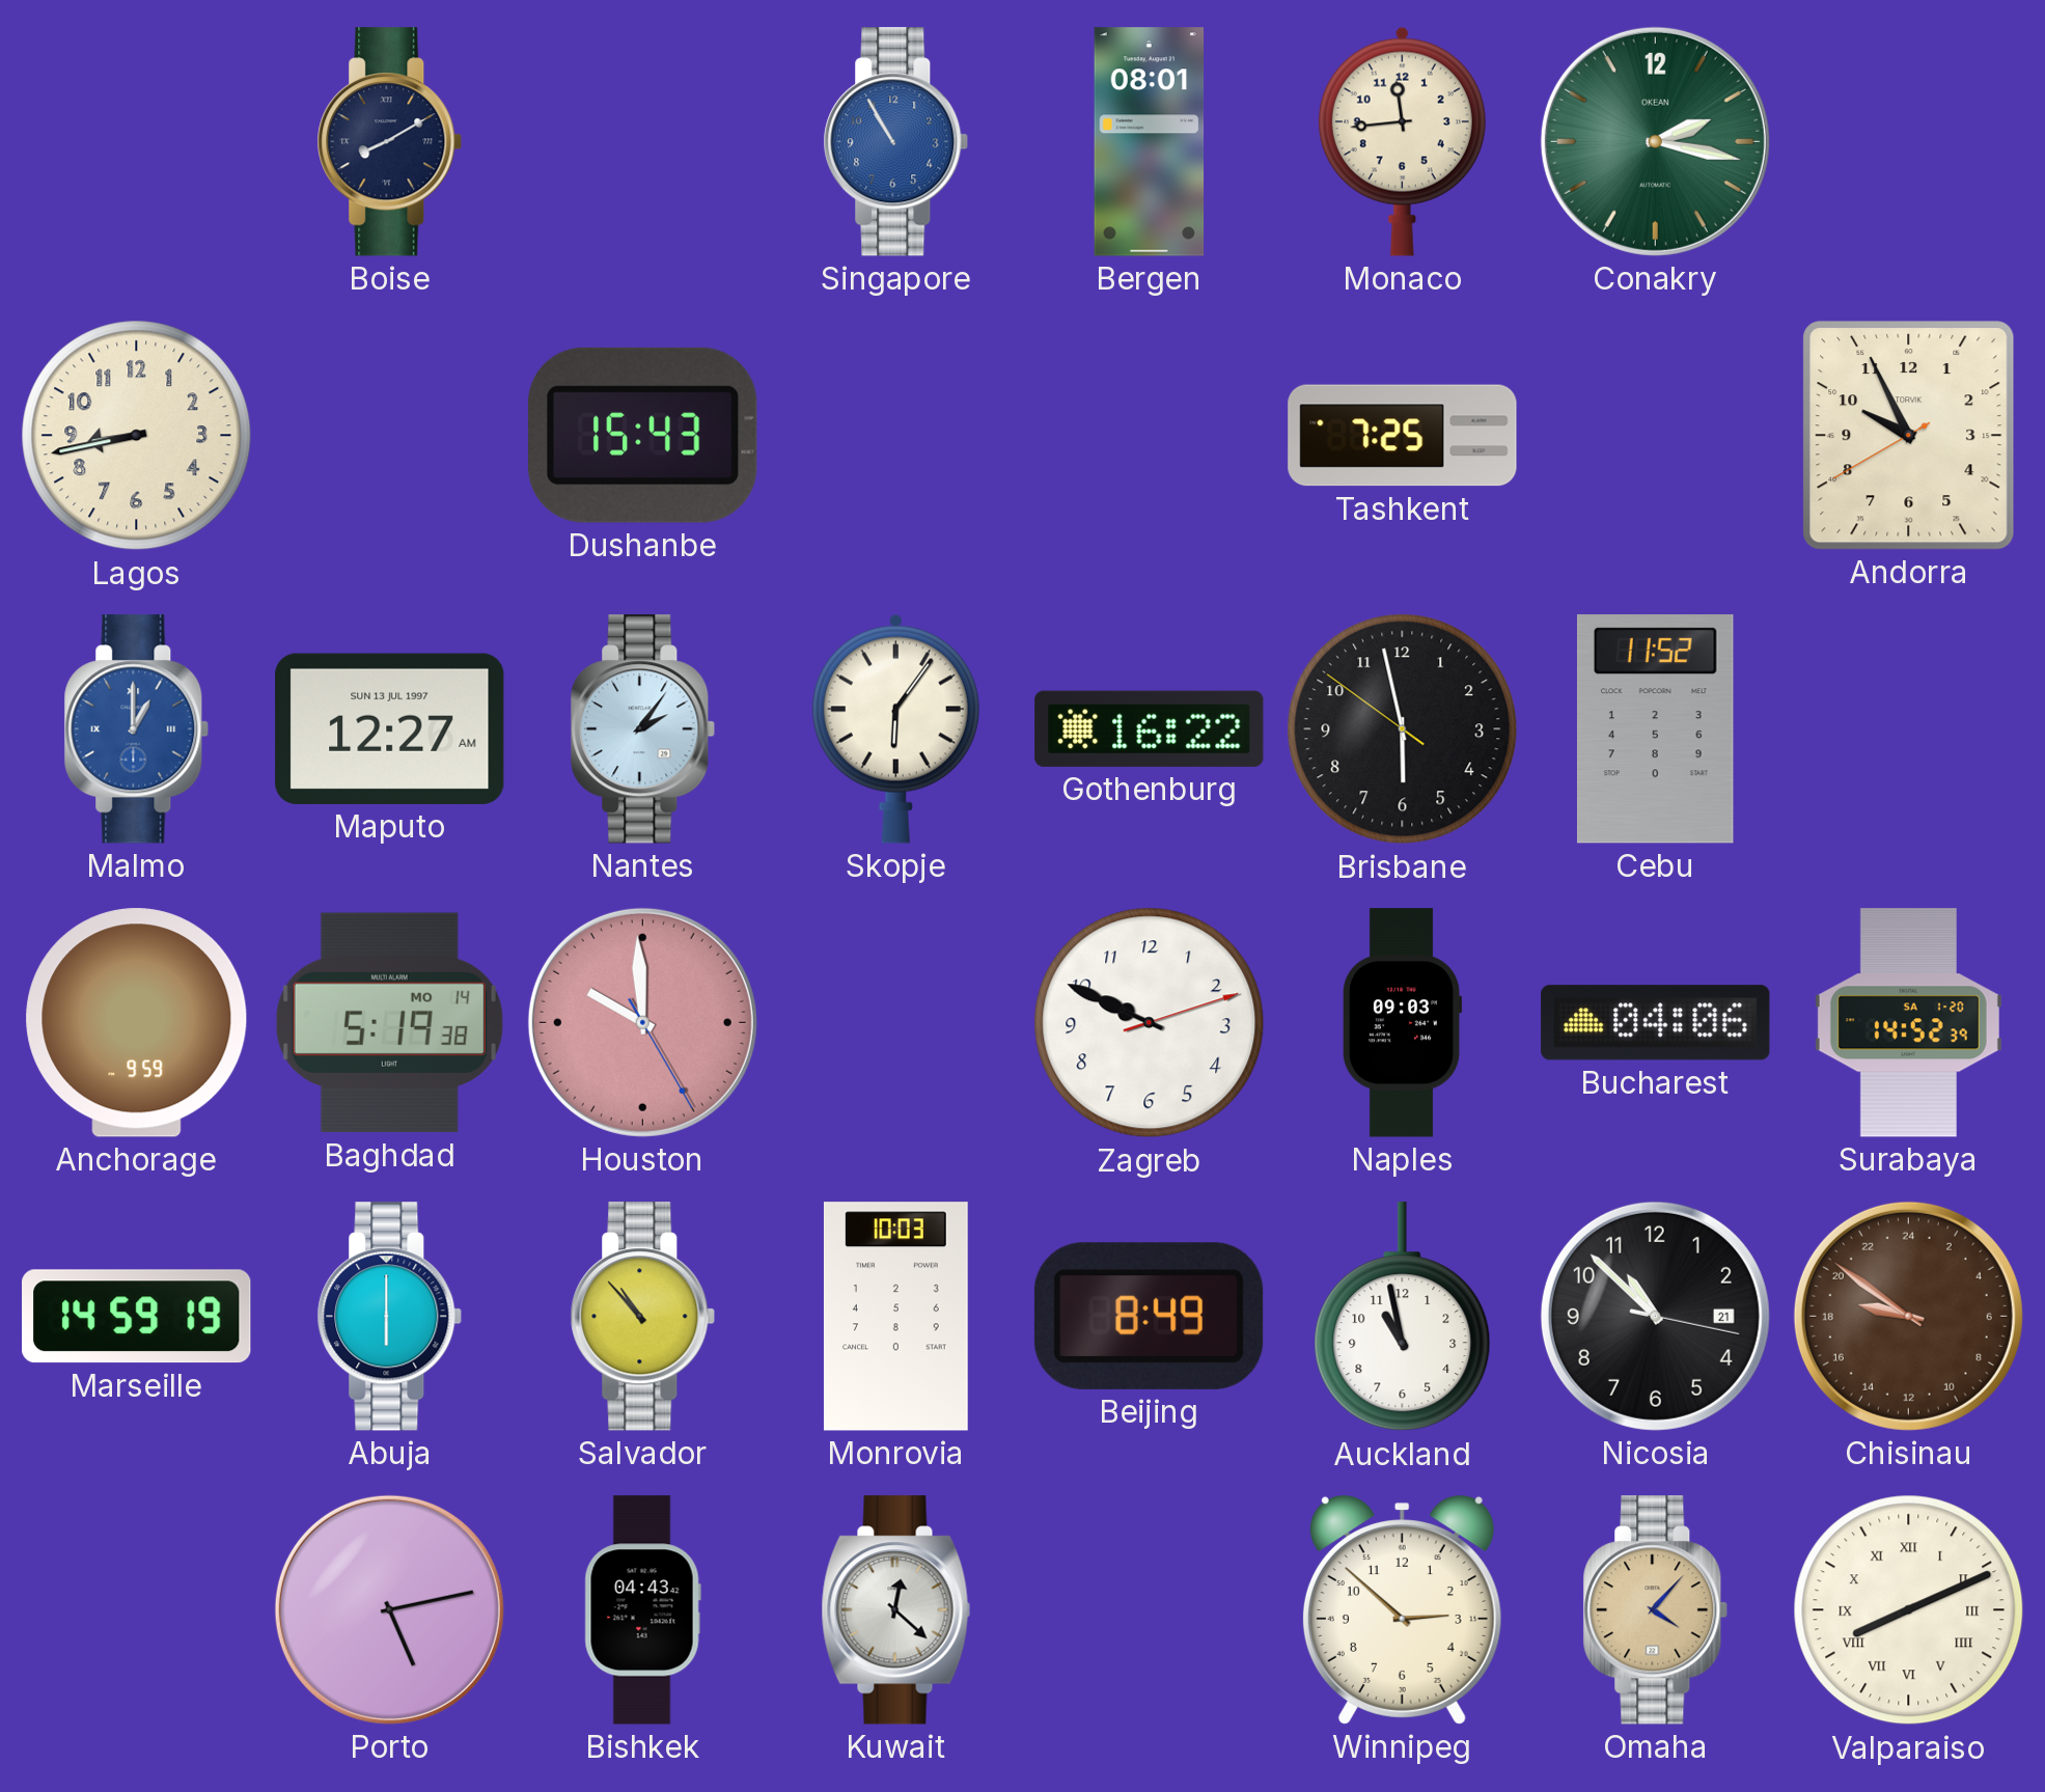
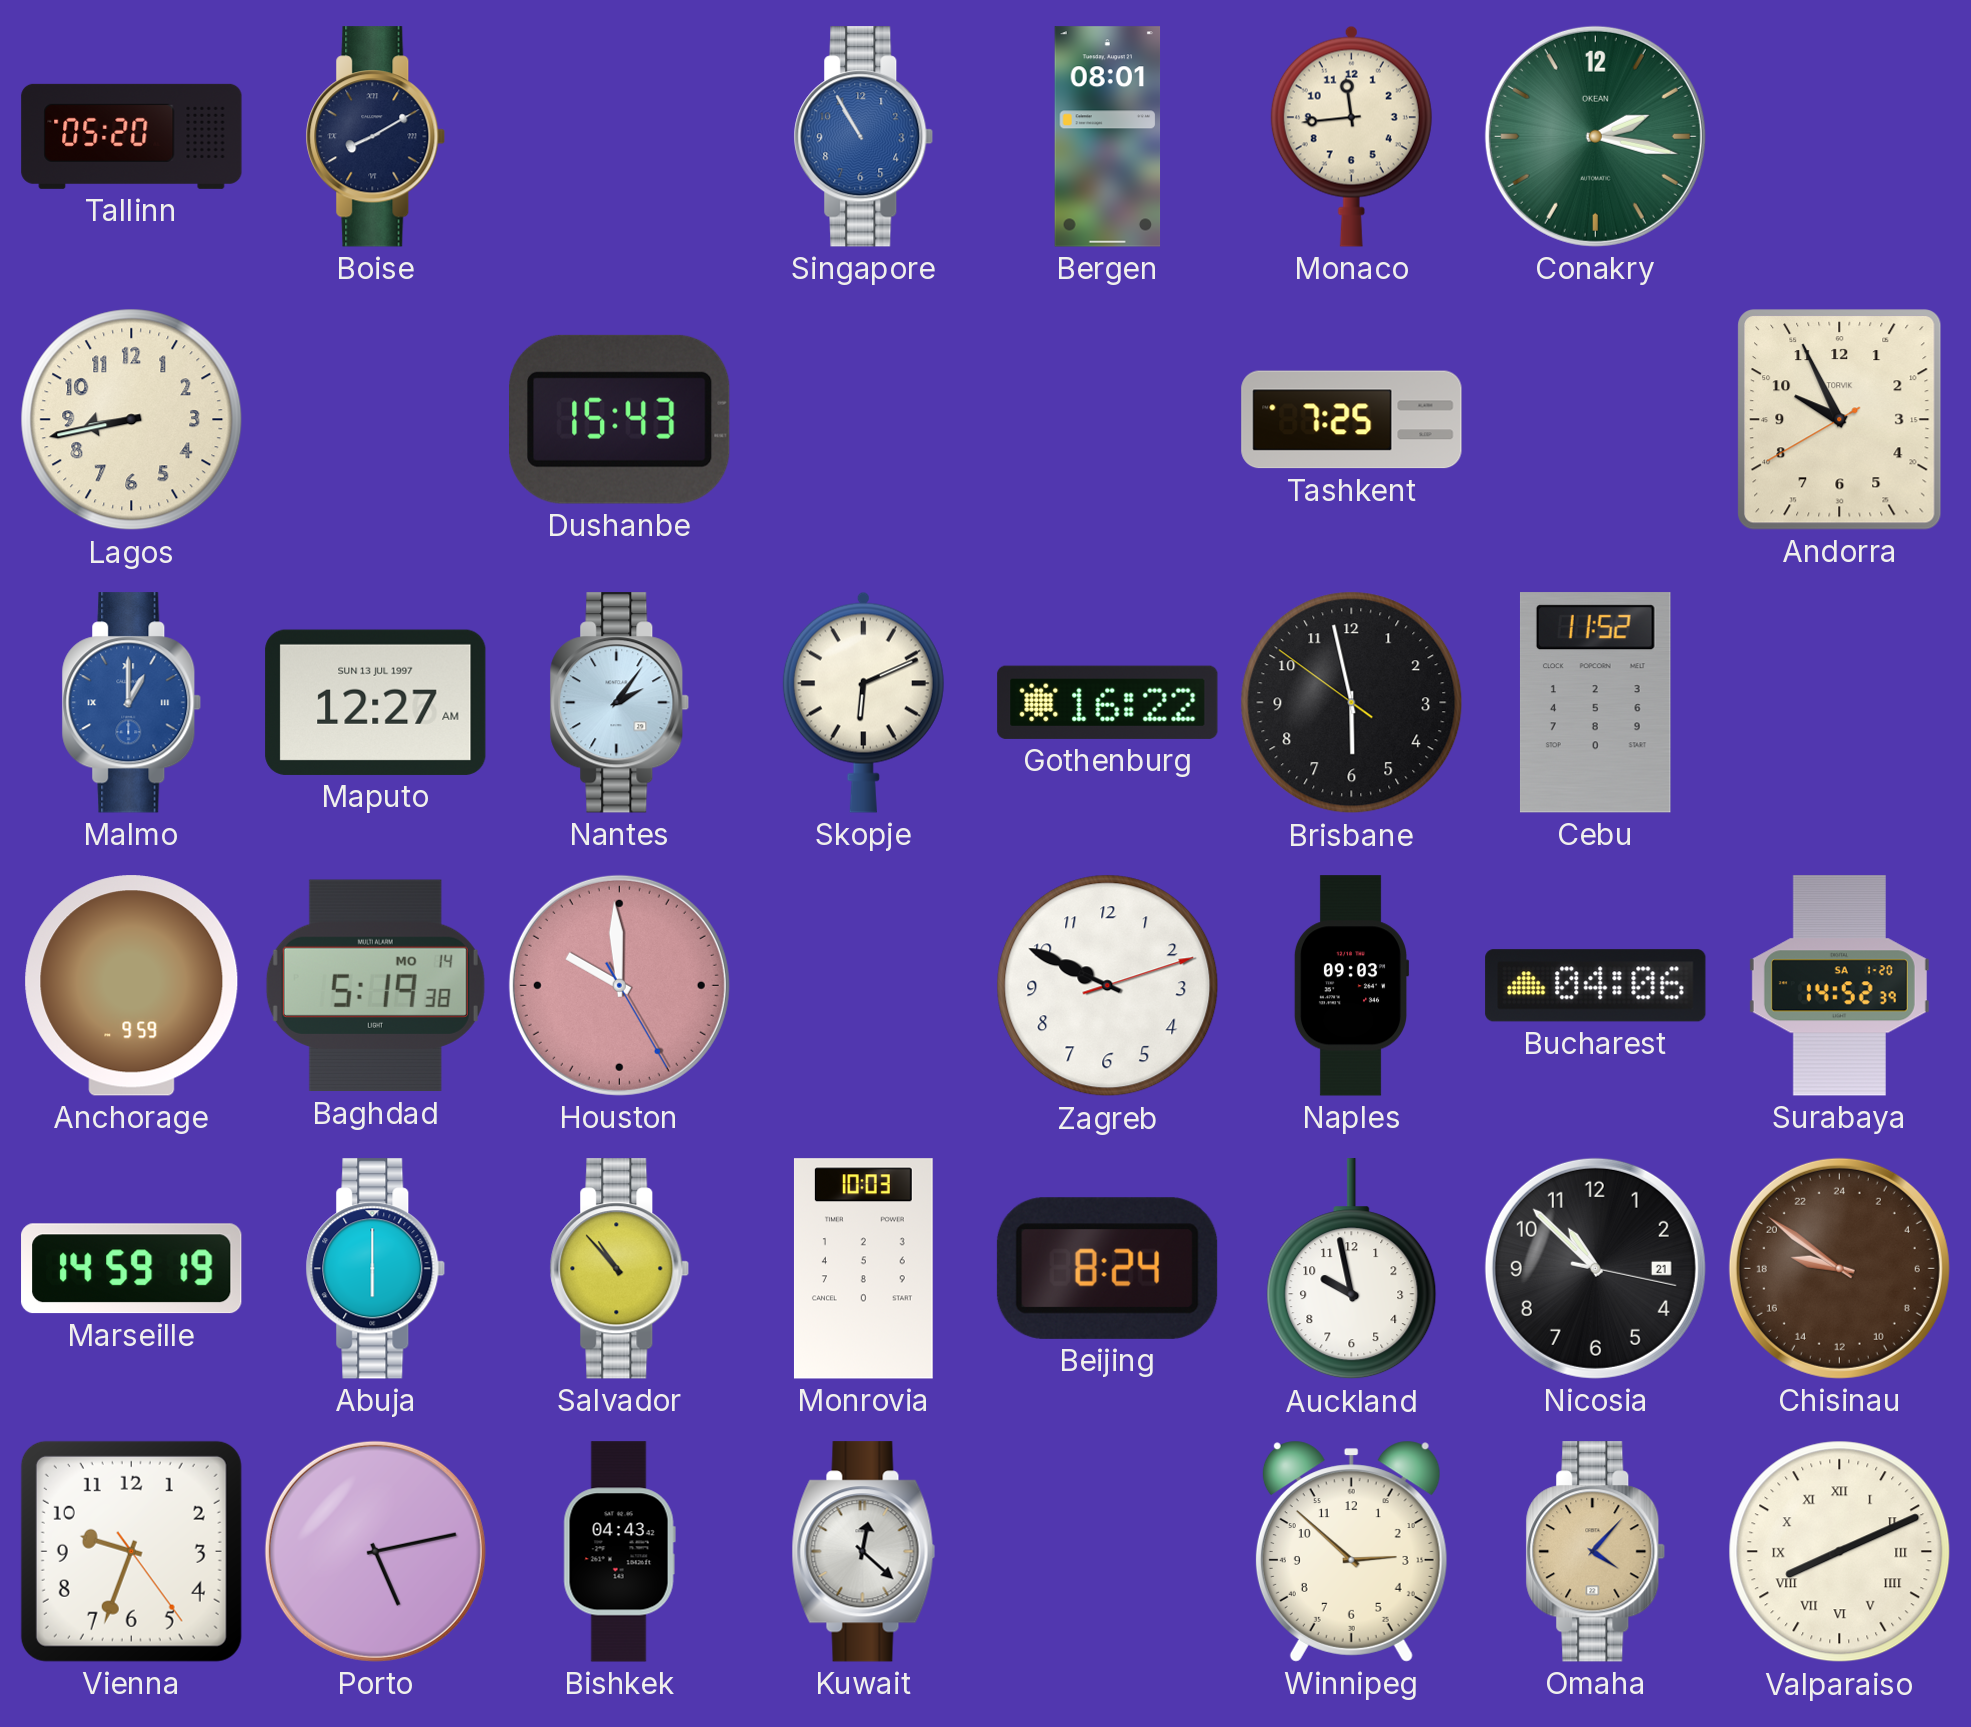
Tallinn: none -> 05:20
Skopje: 6:06 -> 6:11
Beijing: 8:49 -> 8:24
Auckland: 10:58 -> 9:58
Vienna: none -> 9:33
